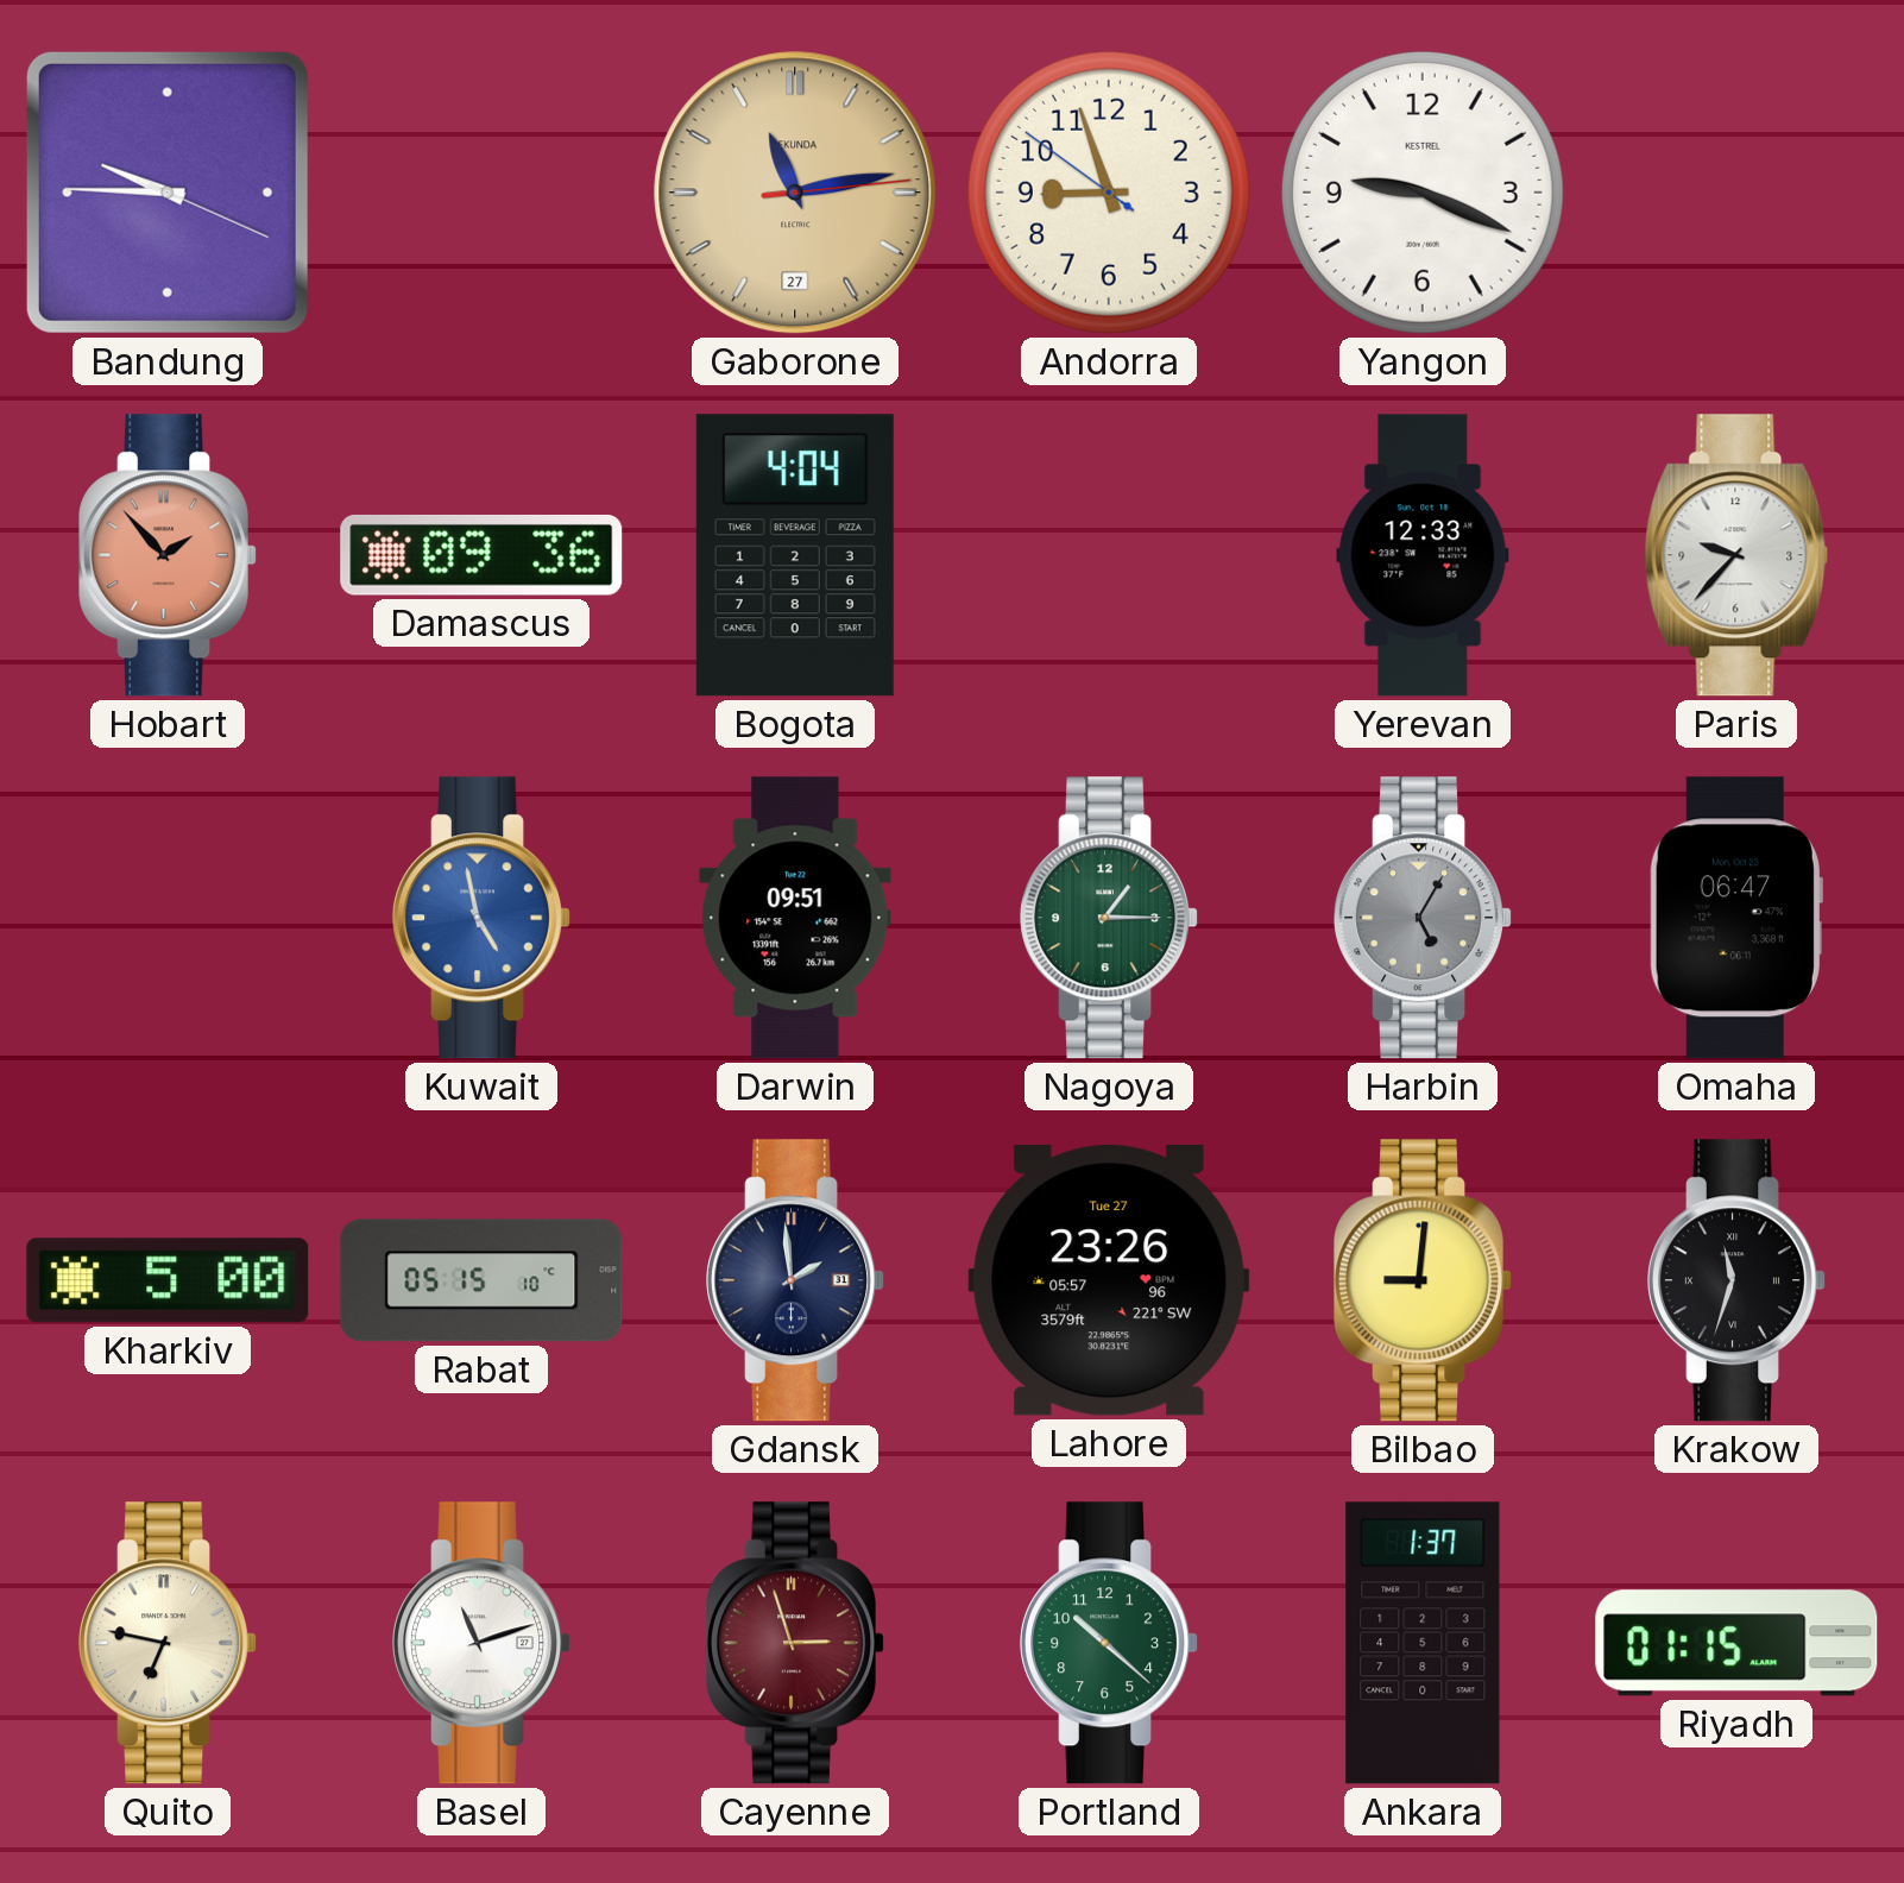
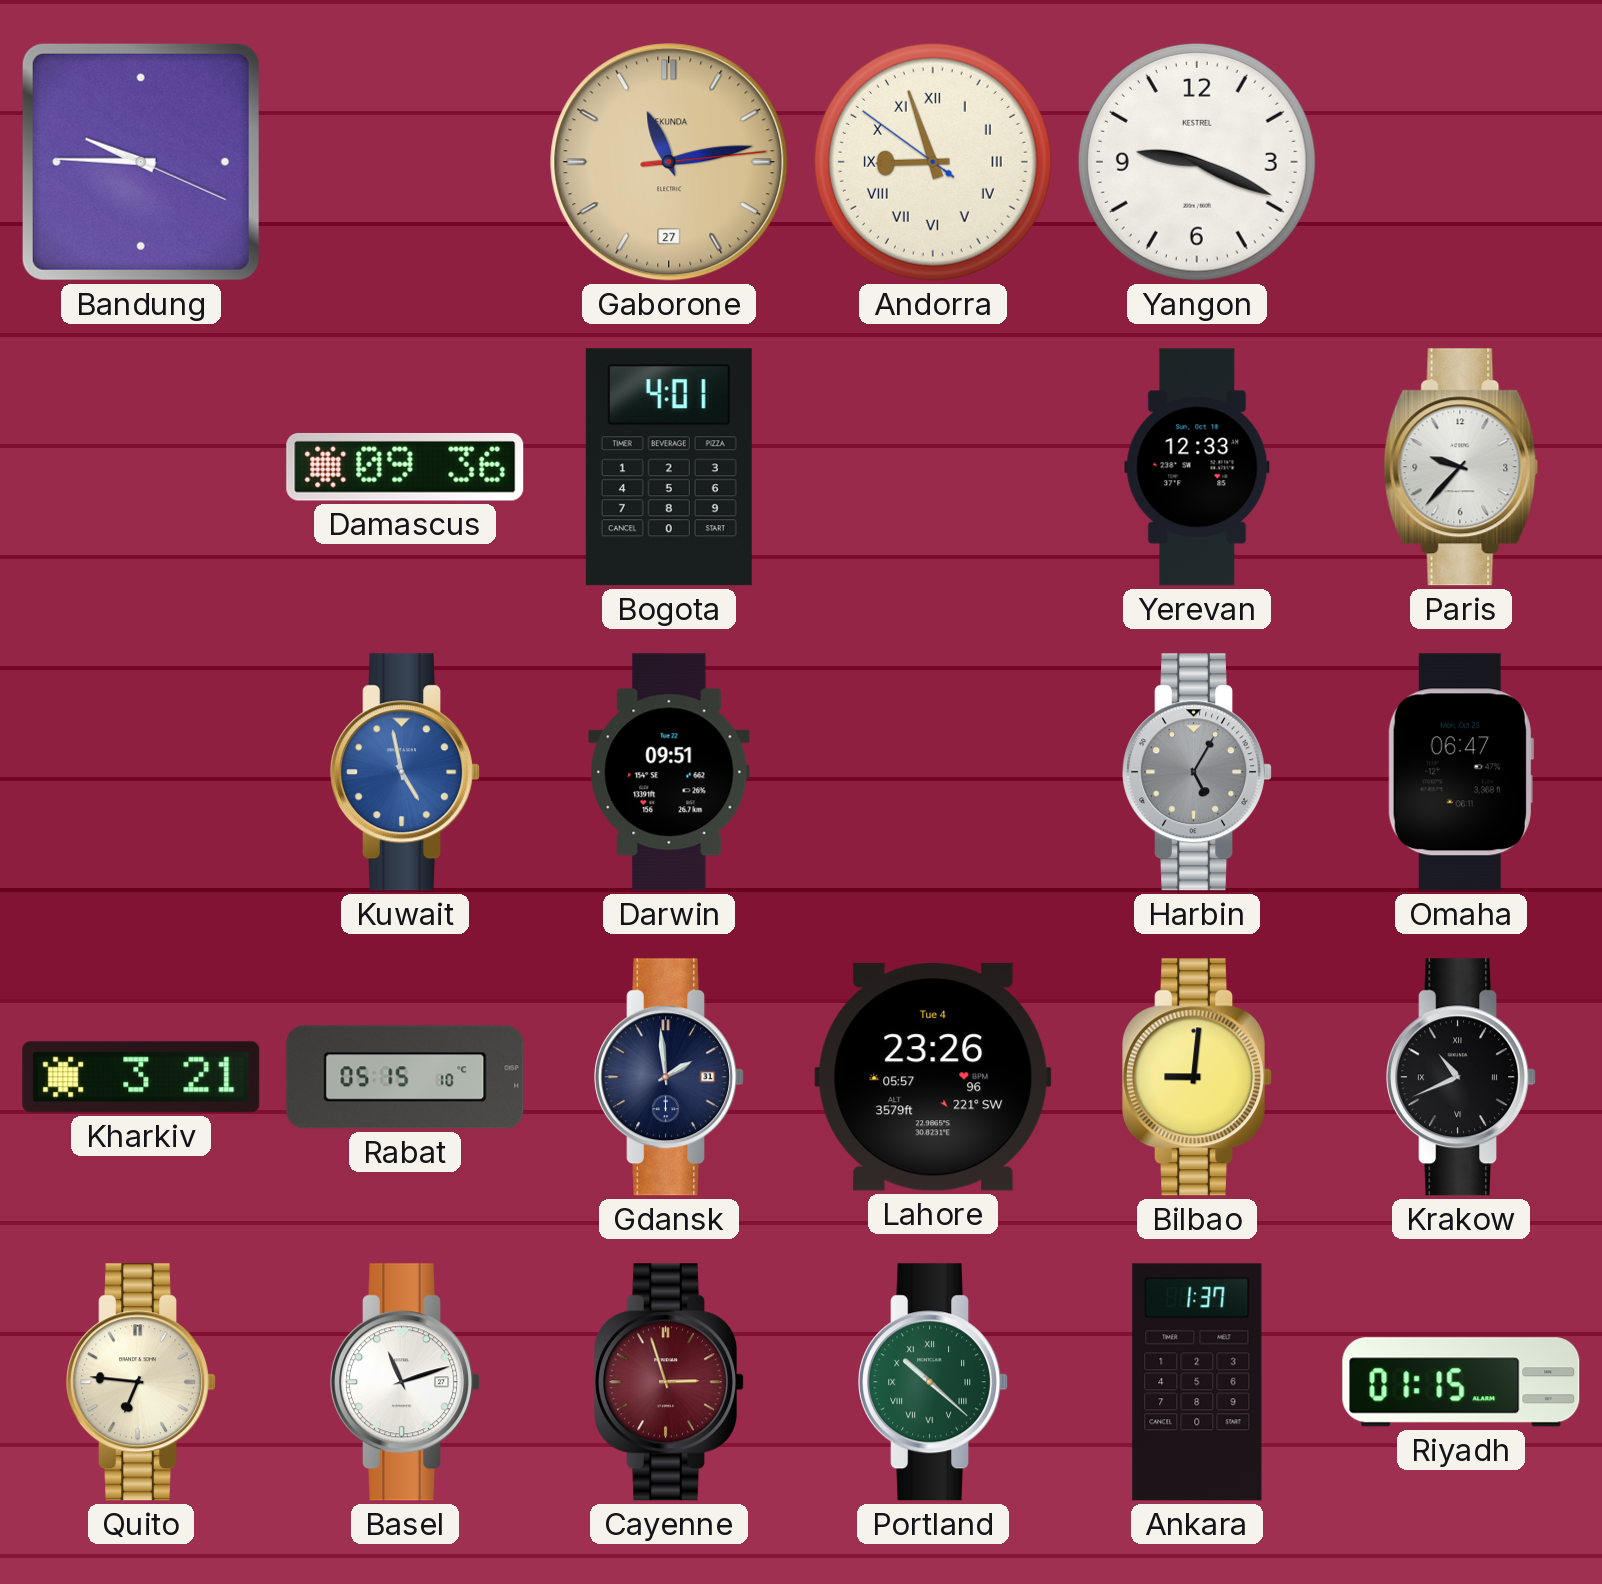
Andorra numerals: Arabic -> Roman
Hobart: 1:53 -> none
Bogota: 4:04 -> 4:01
Nagoya: 1:15 -> none
Kharkiv: 5:00 -> 3:21
Lahore date: Tue 27 -> Tue 4
Krakow: 11:33 -> 10:41
Quito: 6:47 -> 6:46
Portland numerals: Arabic -> Roman
